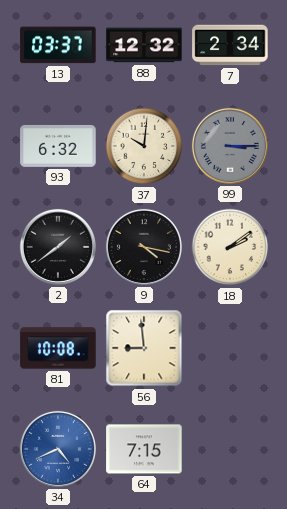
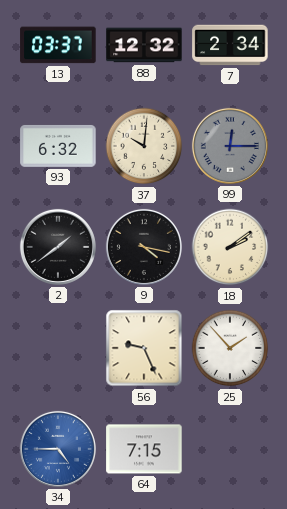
99: 3:15 -> 12:15
81: 10:08 -> none
56: 8:59 -> 9:26
25: none -> 1:53
34: 4:41 -> 4:45
